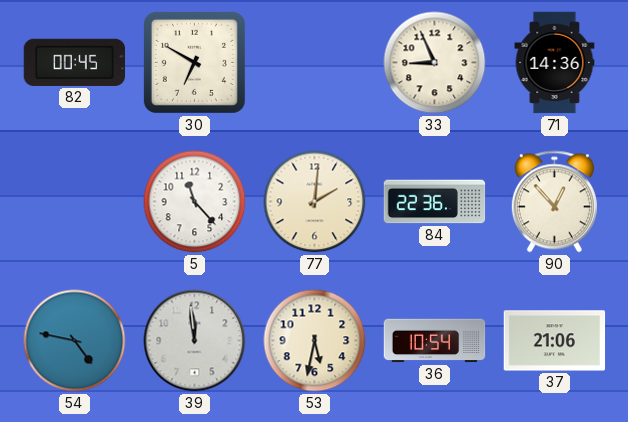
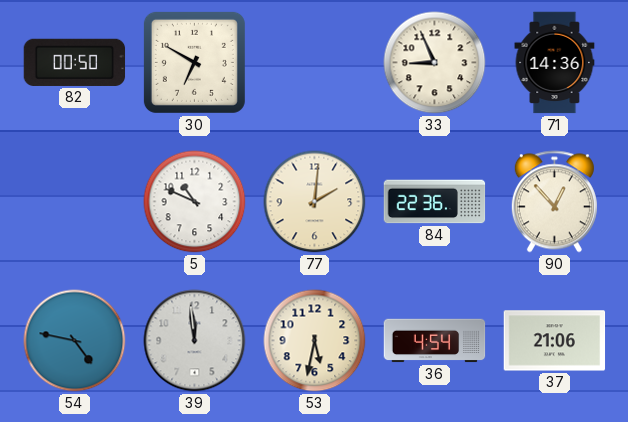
82: 00:45 -> 00:50
5: 11:23 -> 10:49
36: 10:54 -> 4:54
